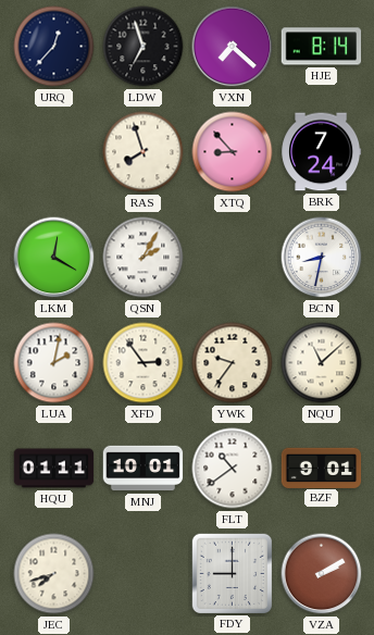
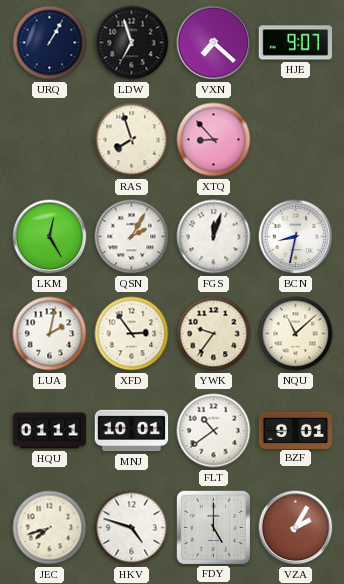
URQ: 12:37 -> 1:05
HJE: 8:14 -> 9:07
BRK: 7:24 -> none
LKM: 12:20 -> 12:25
FGS: none -> 12:03
HKV: none -> 4:48
FDY: 9:00 -> 5:00
VZA: 2:10 -> 2:05
